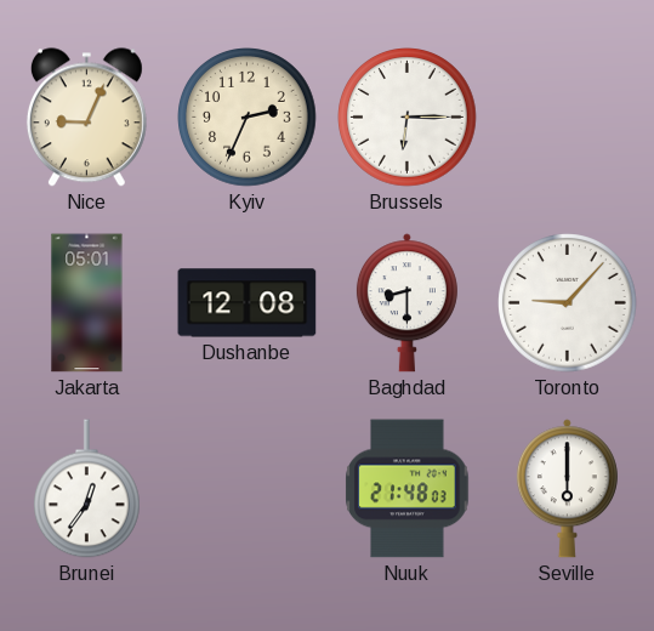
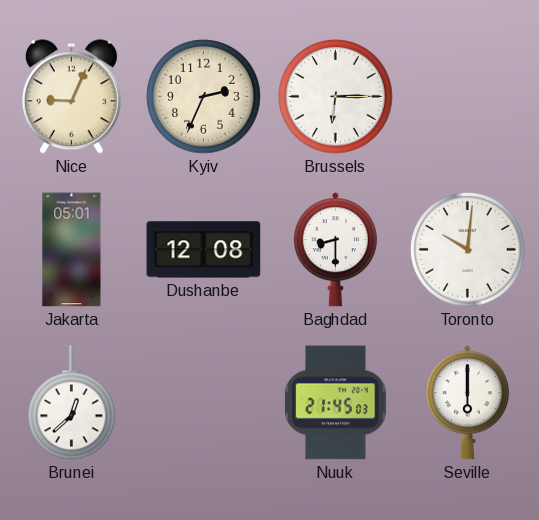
Toronto: 9:07 -> 10:01
Brunei: 12:36 -> 12:38
Nuuk: 21:48 -> 21:45
